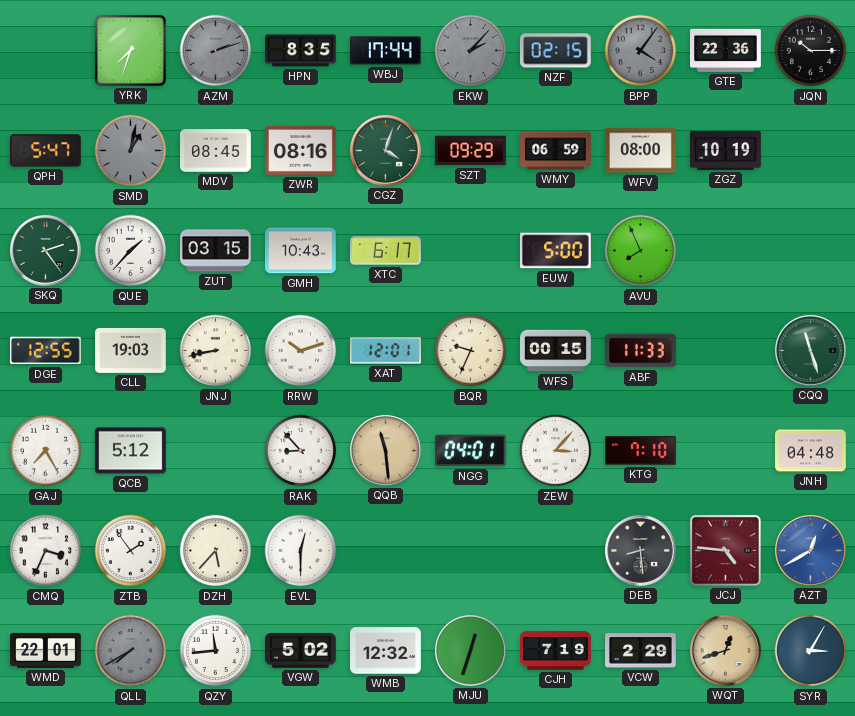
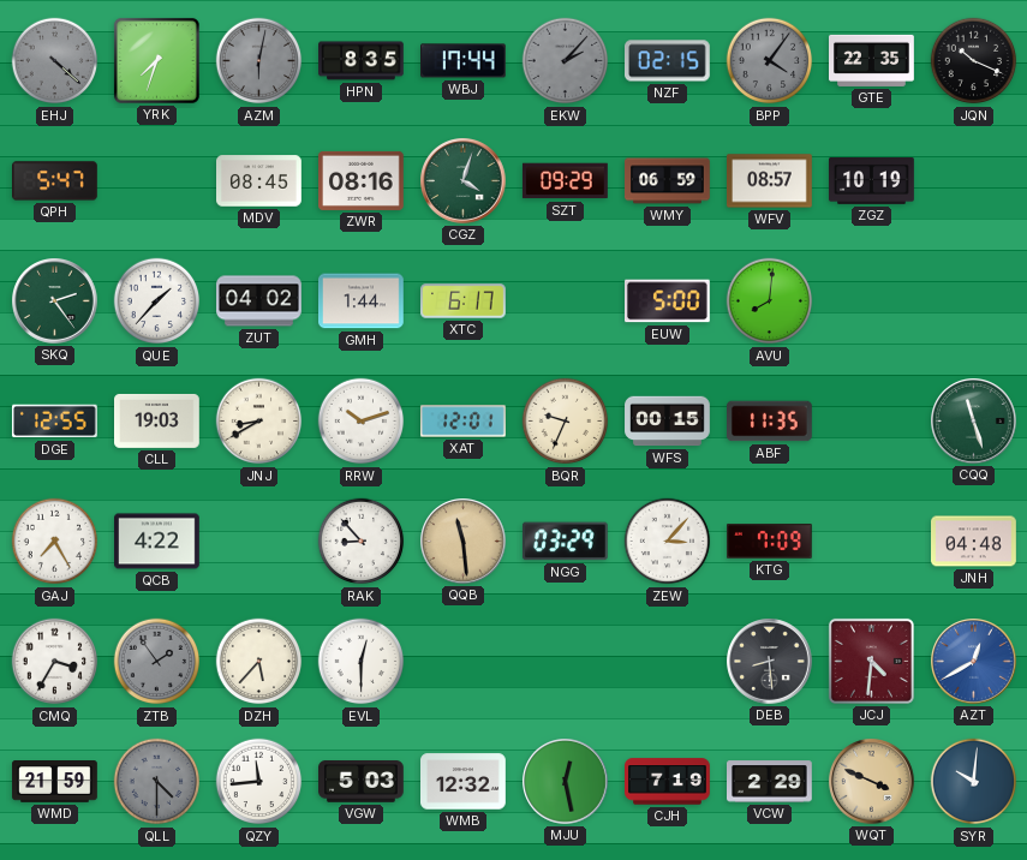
EHJ: none -> 4:22
AZM: 2:12 -> 6:02
GTE: 22:36 -> 22:35
JQN: 10:15 -> 10:19
SMD: 1:02 -> none
WFV: 08:00 -> 08:57
ZUT: 03:15 -> 04:02
GMH: 10:43 -> 1:44
AVU: 7:56 -> 8:01
JNJ: 8:43 -> 8:40
ABF: 11:33 -> 11:35
QCB: 5:12 -> 4:22
NGG: 04:01 -> 03:29
KTG: 7:10 -> 7:09
CMQ: 3:34 -> 3:35
ZTB dial: white -> grey
JCJ: 4:46 -> 4:31
WMD: 22:01 -> 21:59
QLL: 7:40 -> 4:30
VGW: 5:02 -> 5:03
MJU: 12:33 -> 12:28
WQT: 12:42 -> 3:49
SYR: 3:05 -> 10:01
